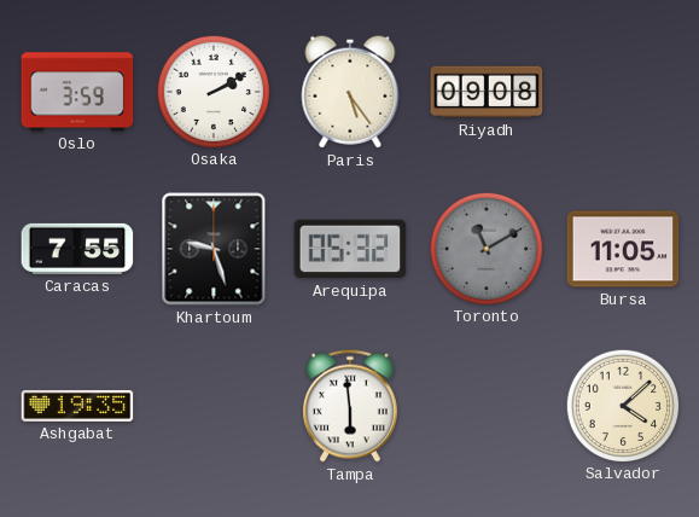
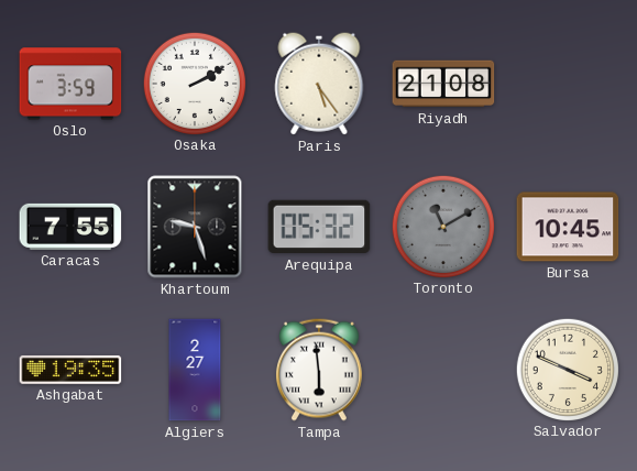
Riyadh: 09:08 -> 21:08
Bursa: 11:05 -> 10:45
Algiers: none -> 2:27
Salvador: 4:08 -> 3:49
